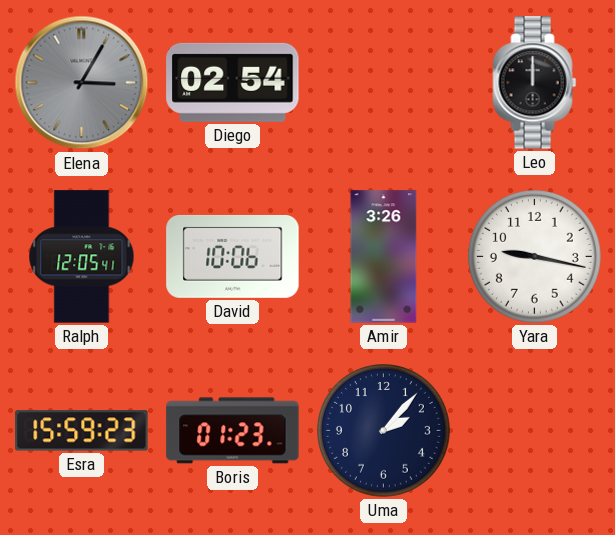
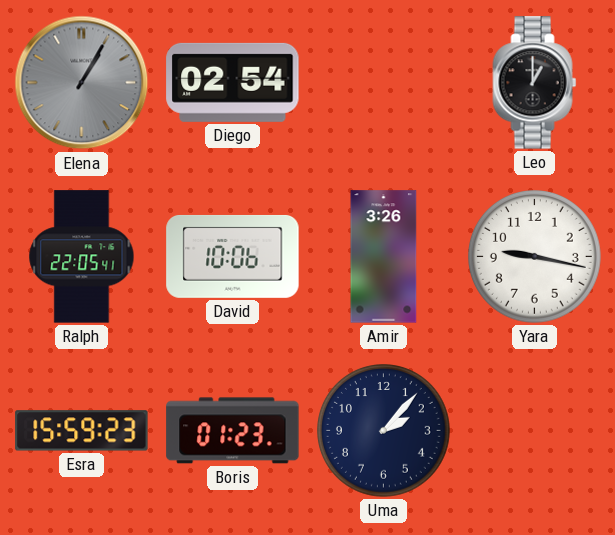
Elena: 3:05 -> 1:05
Leo: 12:00 -> 1:00
Ralph: 12:05 -> 22:05
